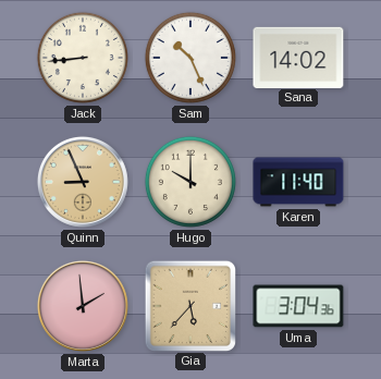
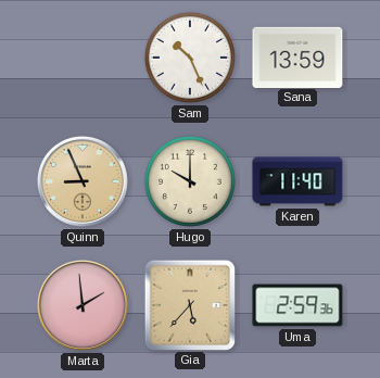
Jack: 8:44 -> none
Sana: 14:02 -> 13:59
Uma: 3:04 -> 2:59
